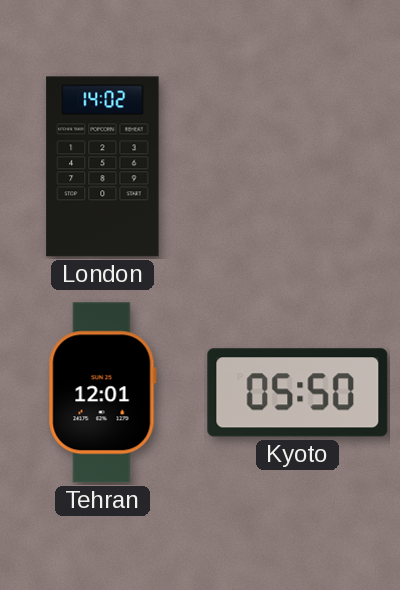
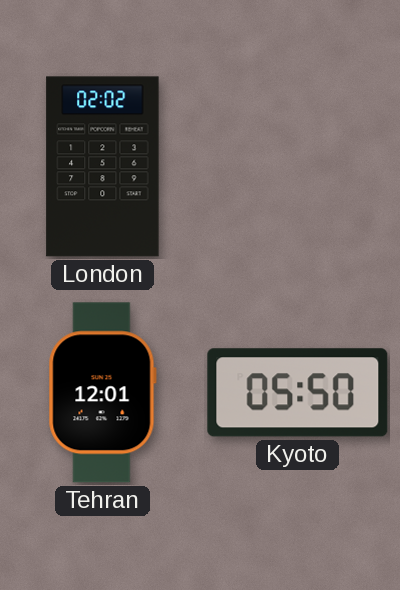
London: 14:02 -> 02:02
